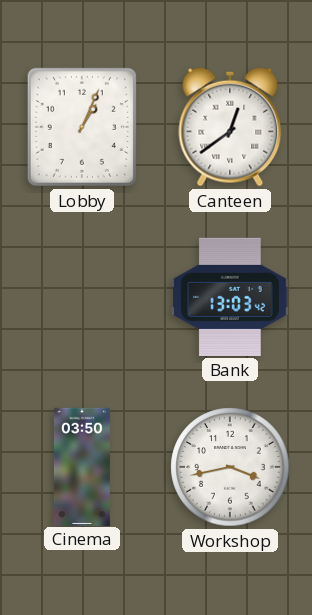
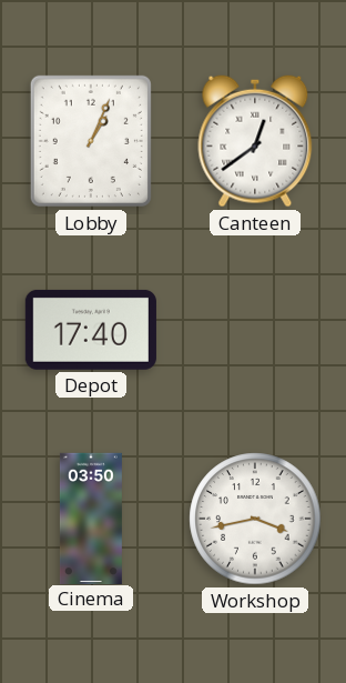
Depot: none -> 17:40
Bank: 13:03 -> none
